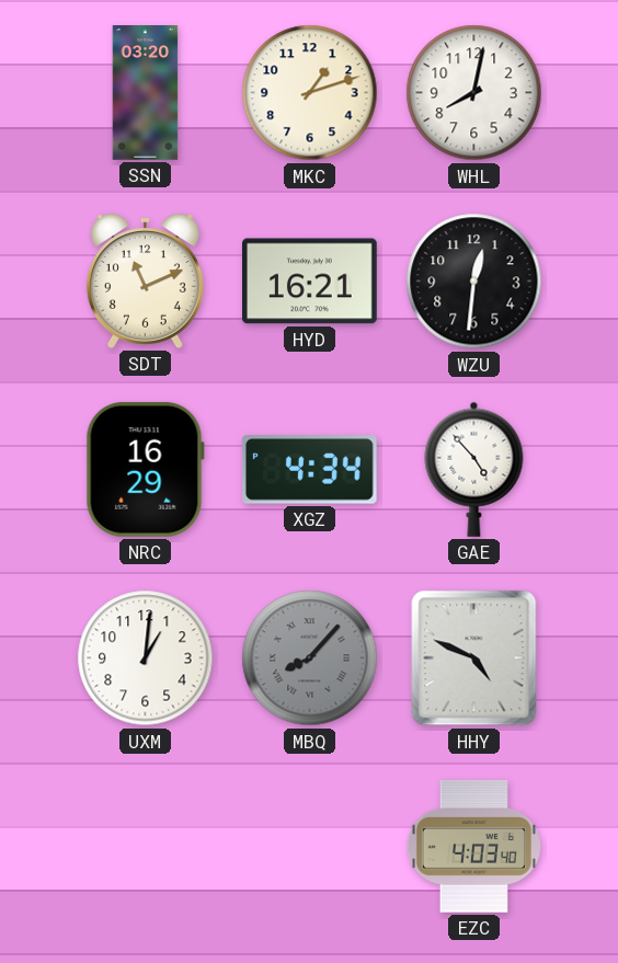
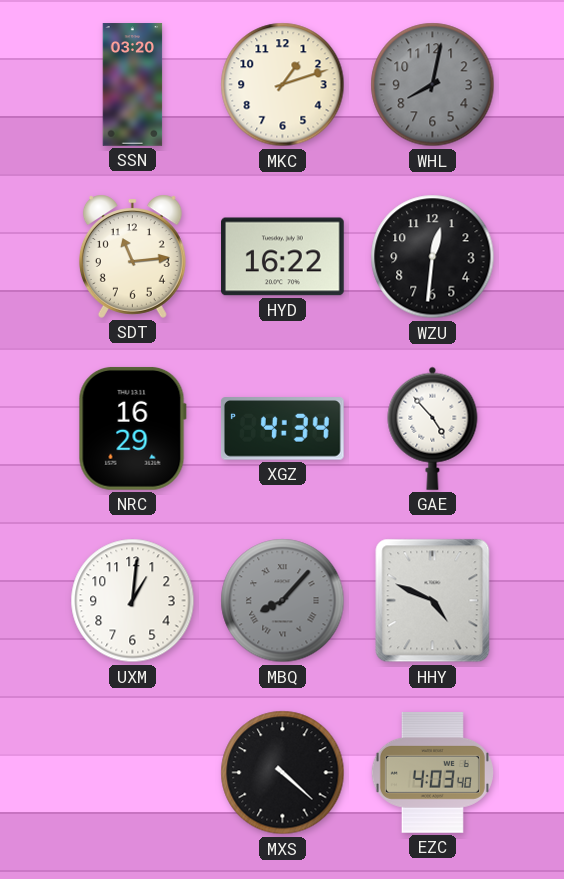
WHL dial: white -> grey
SDT: 11:11 -> 11:14
HYD: 16:21 -> 16:22
MXS: none -> 4:22
